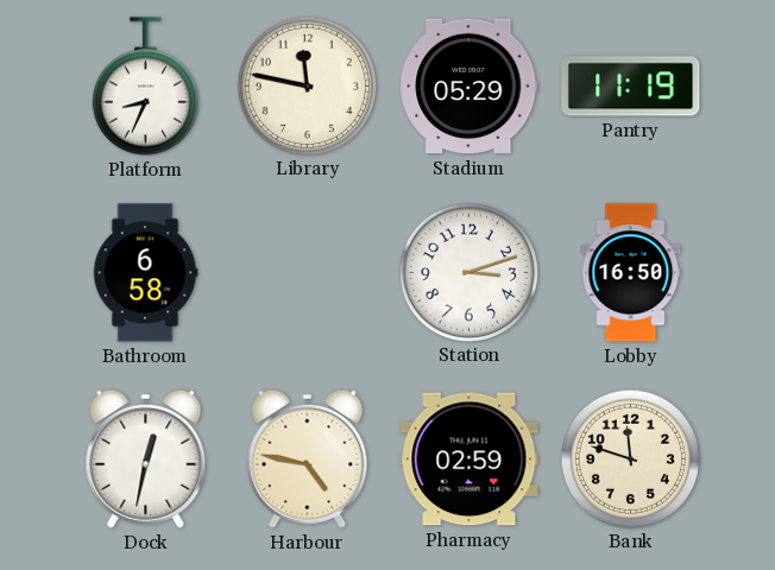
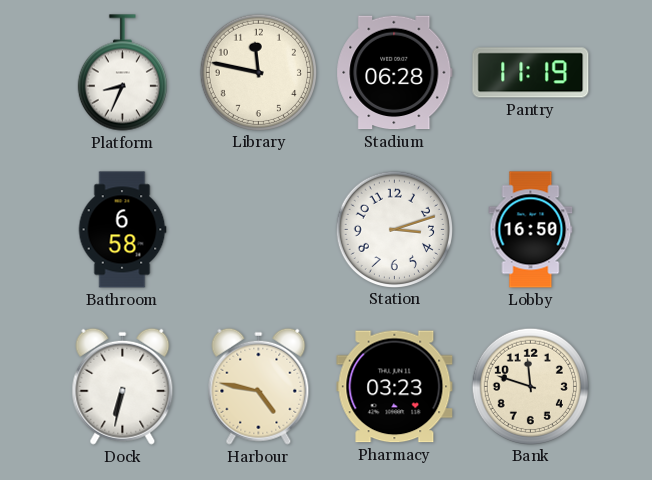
Stadium: 05:29 -> 06:28
Dock: 12:32 -> 6:32
Pharmacy: 02:59 -> 03:23
